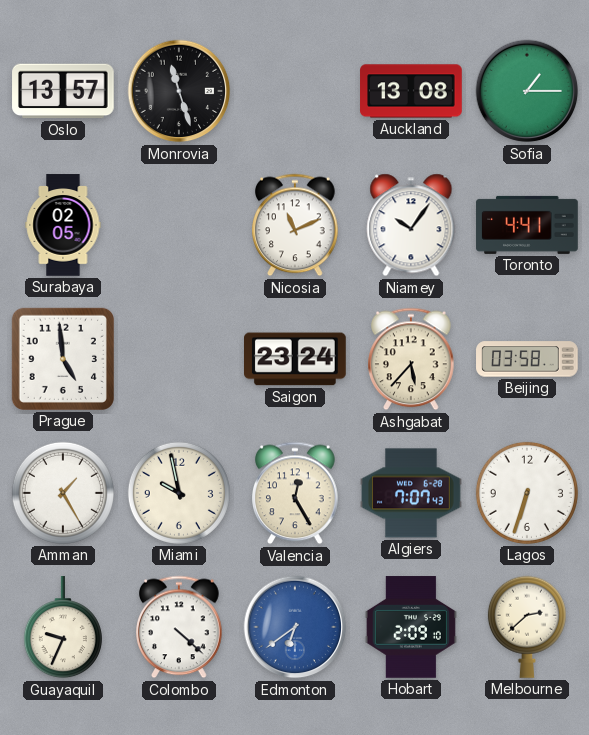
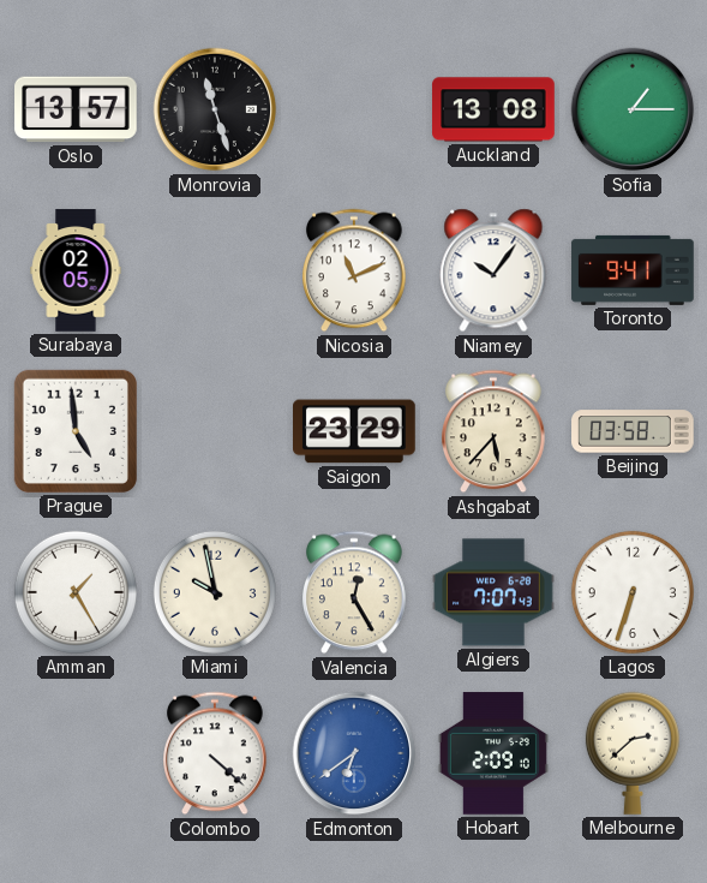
Toronto: 4:41 -> 9:41
Saigon: 23:24 -> 23:29
Guayaquil: 9:34 -> none
